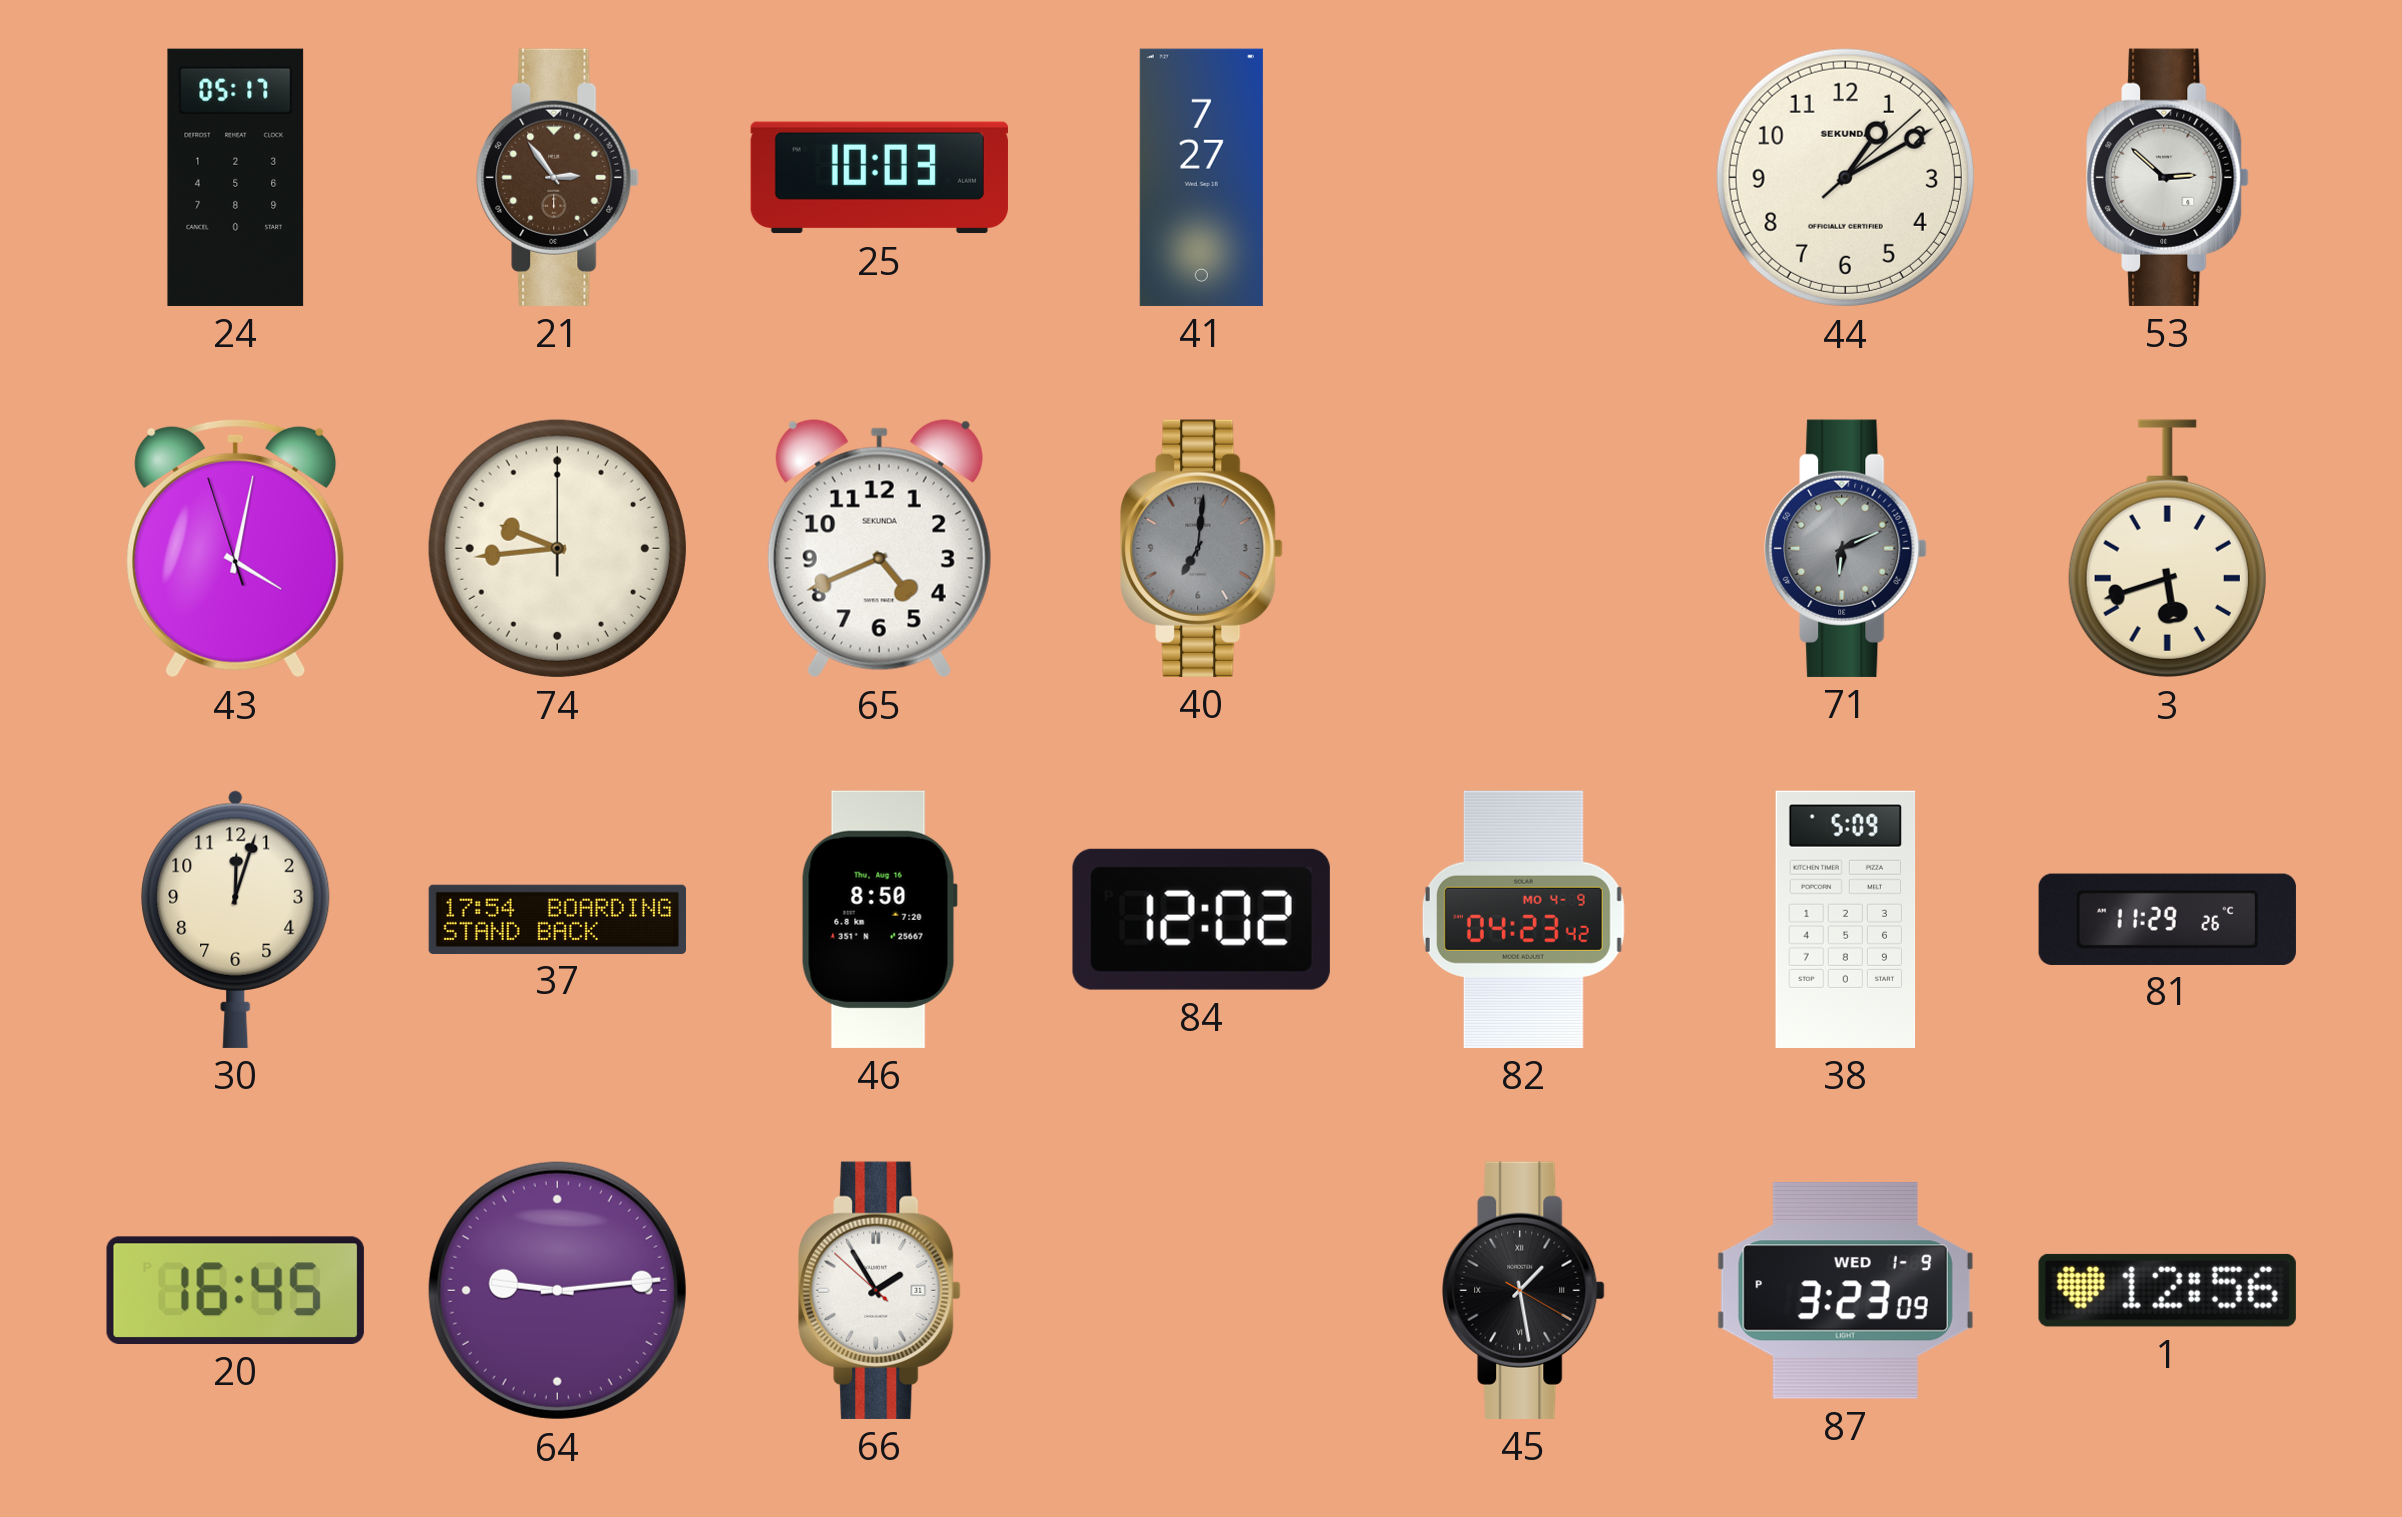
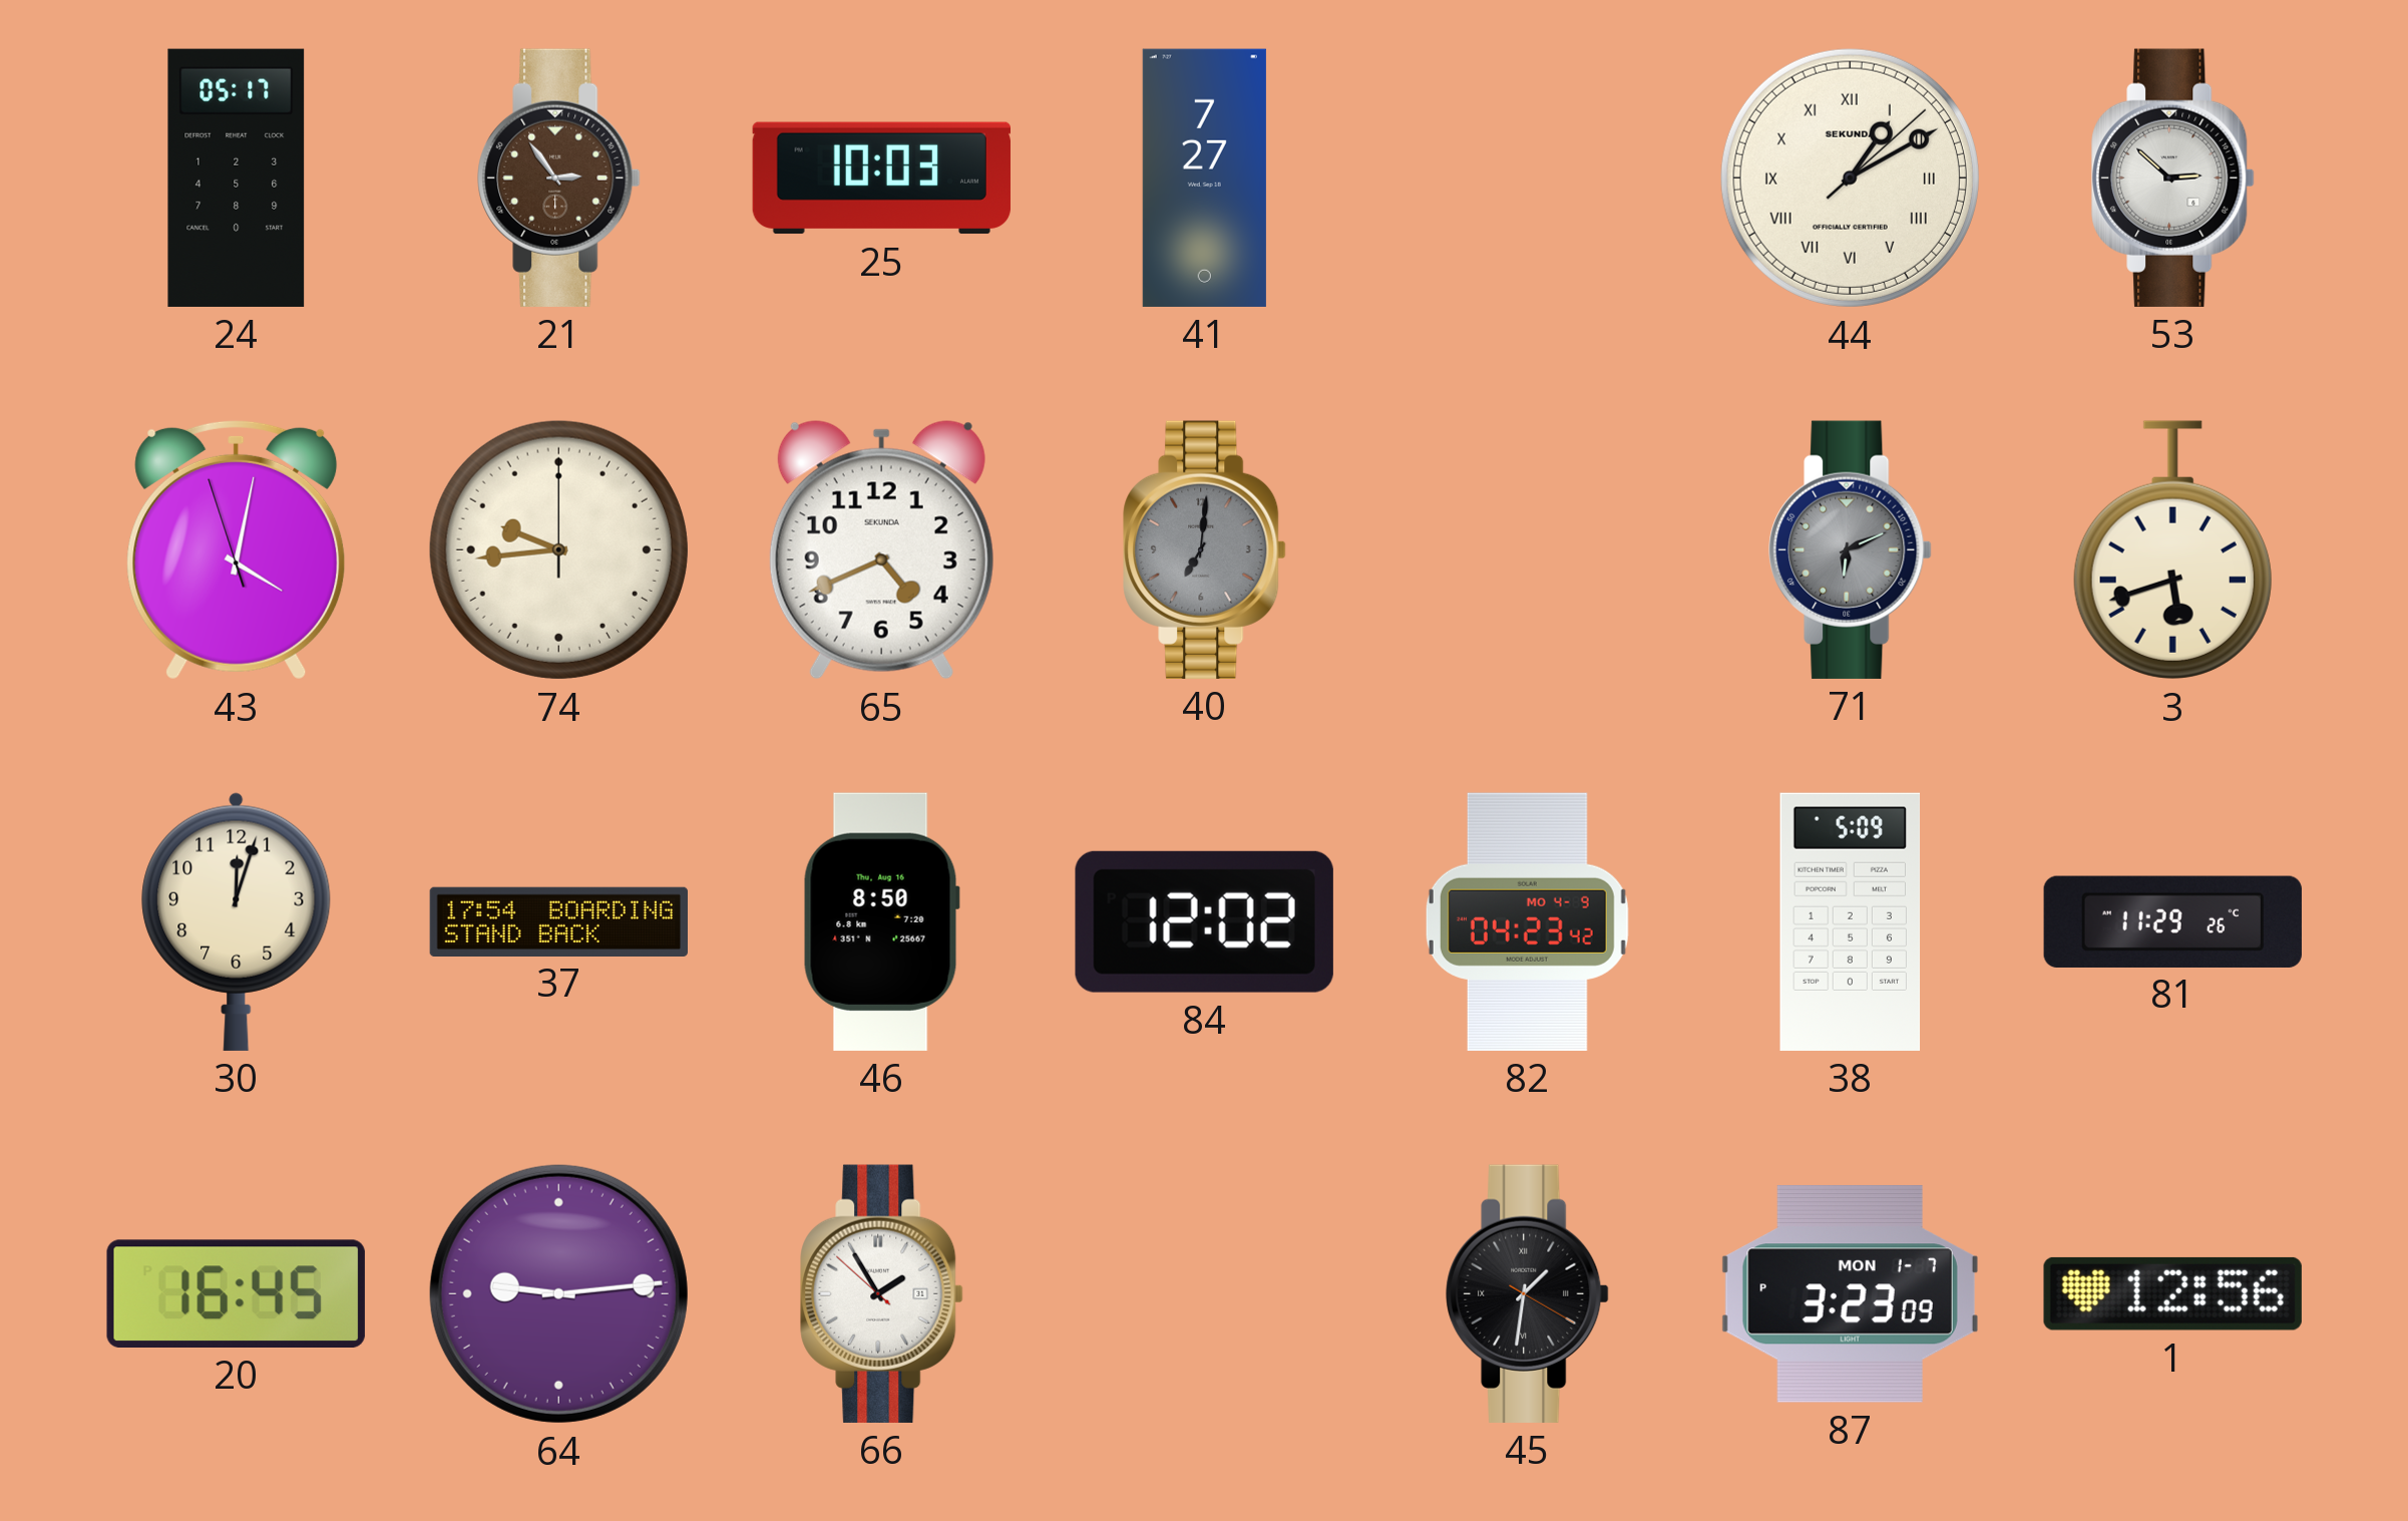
44 numerals: Arabic -> Roman
45: 1:28 -> 1:31
87 date: WED 1-9 -> MON 1-7
